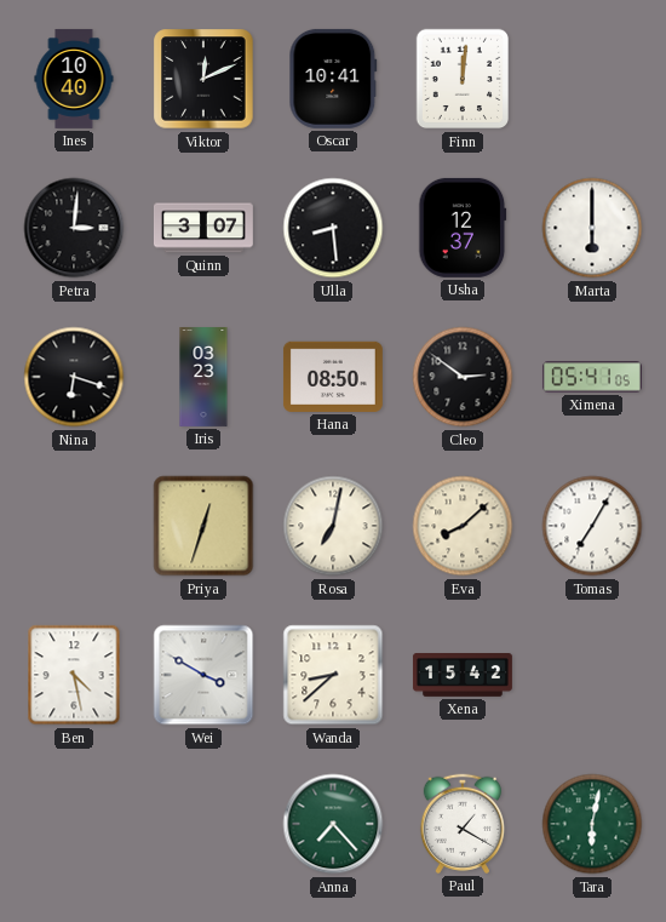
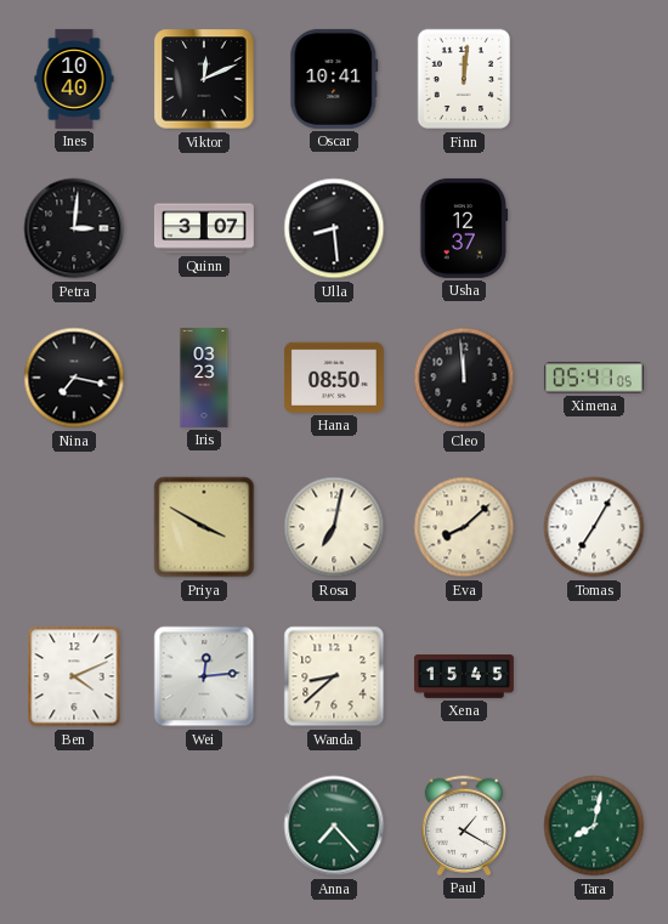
Marta: 6:00 -> none
Nina: 6:18 -> 7:17
Cleo: 2:51 -> 11:59
Priya: 12:33 -> 3:50
Ben: 4:28 -> 4:11
Wei: 3:50 -> 12:14
Xena: 15:42 -> 15:45
Tara: 6:02 -> 8:02
